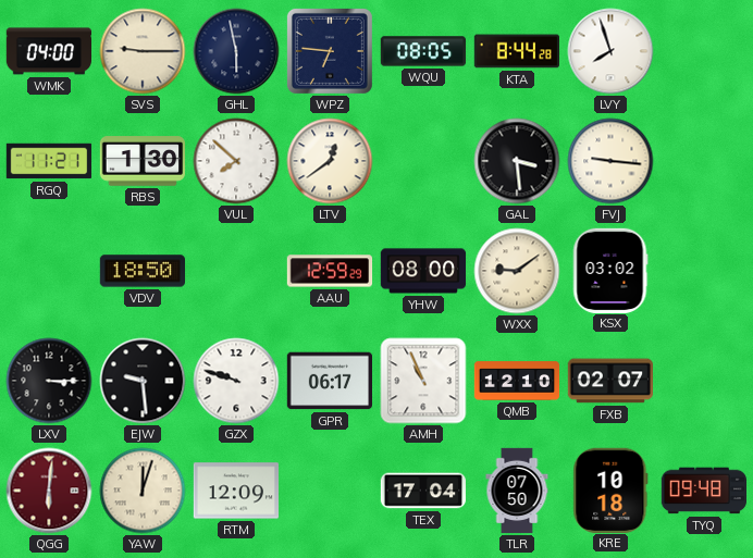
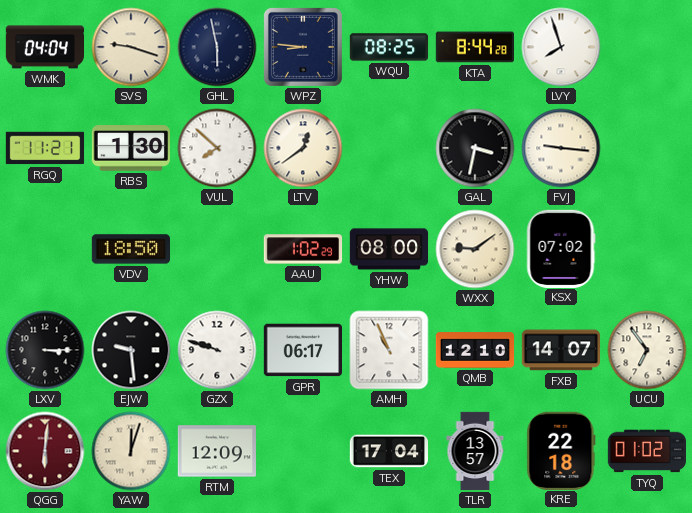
WMK: 04:00 -> 04:04
SVS: 9:15 -> 9:18
WPZ: 6:46 -> 8:46
WQU: 08:05 -> 08:25
GAL: 3:29 -> 3:32
AAU: 12:59 -> 1:02
KSX: 03:02 -> 07:02
FXB: 02:07 -> 14:07
UCU: none -> 6:54
TLR: 07:50 -> 13:57
KRE: 10:18 -> 22:18
TYQ: 09:48 -> 01:02
